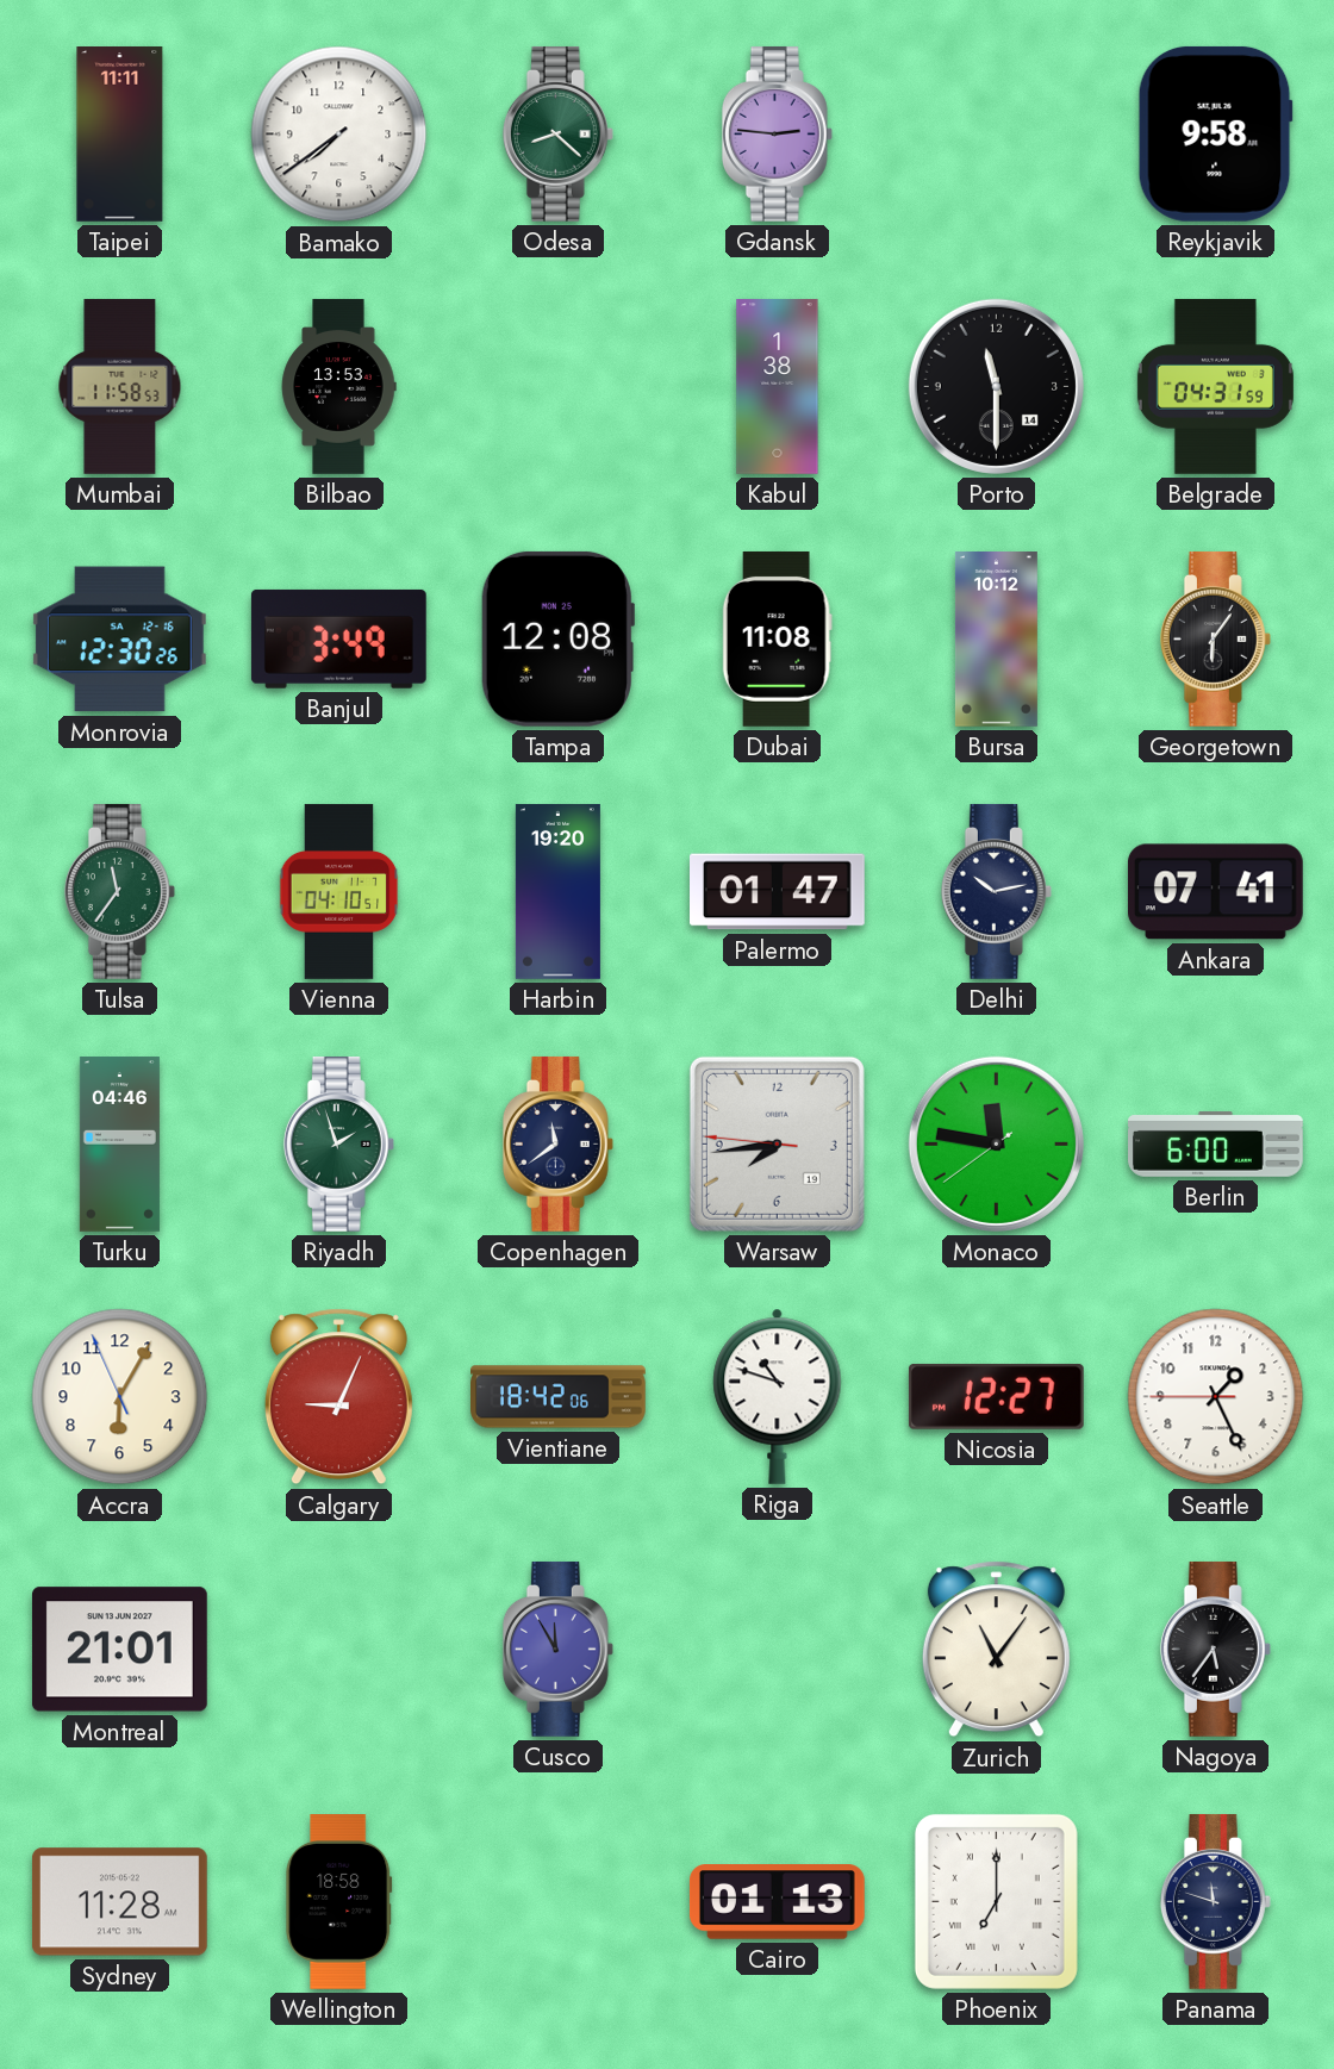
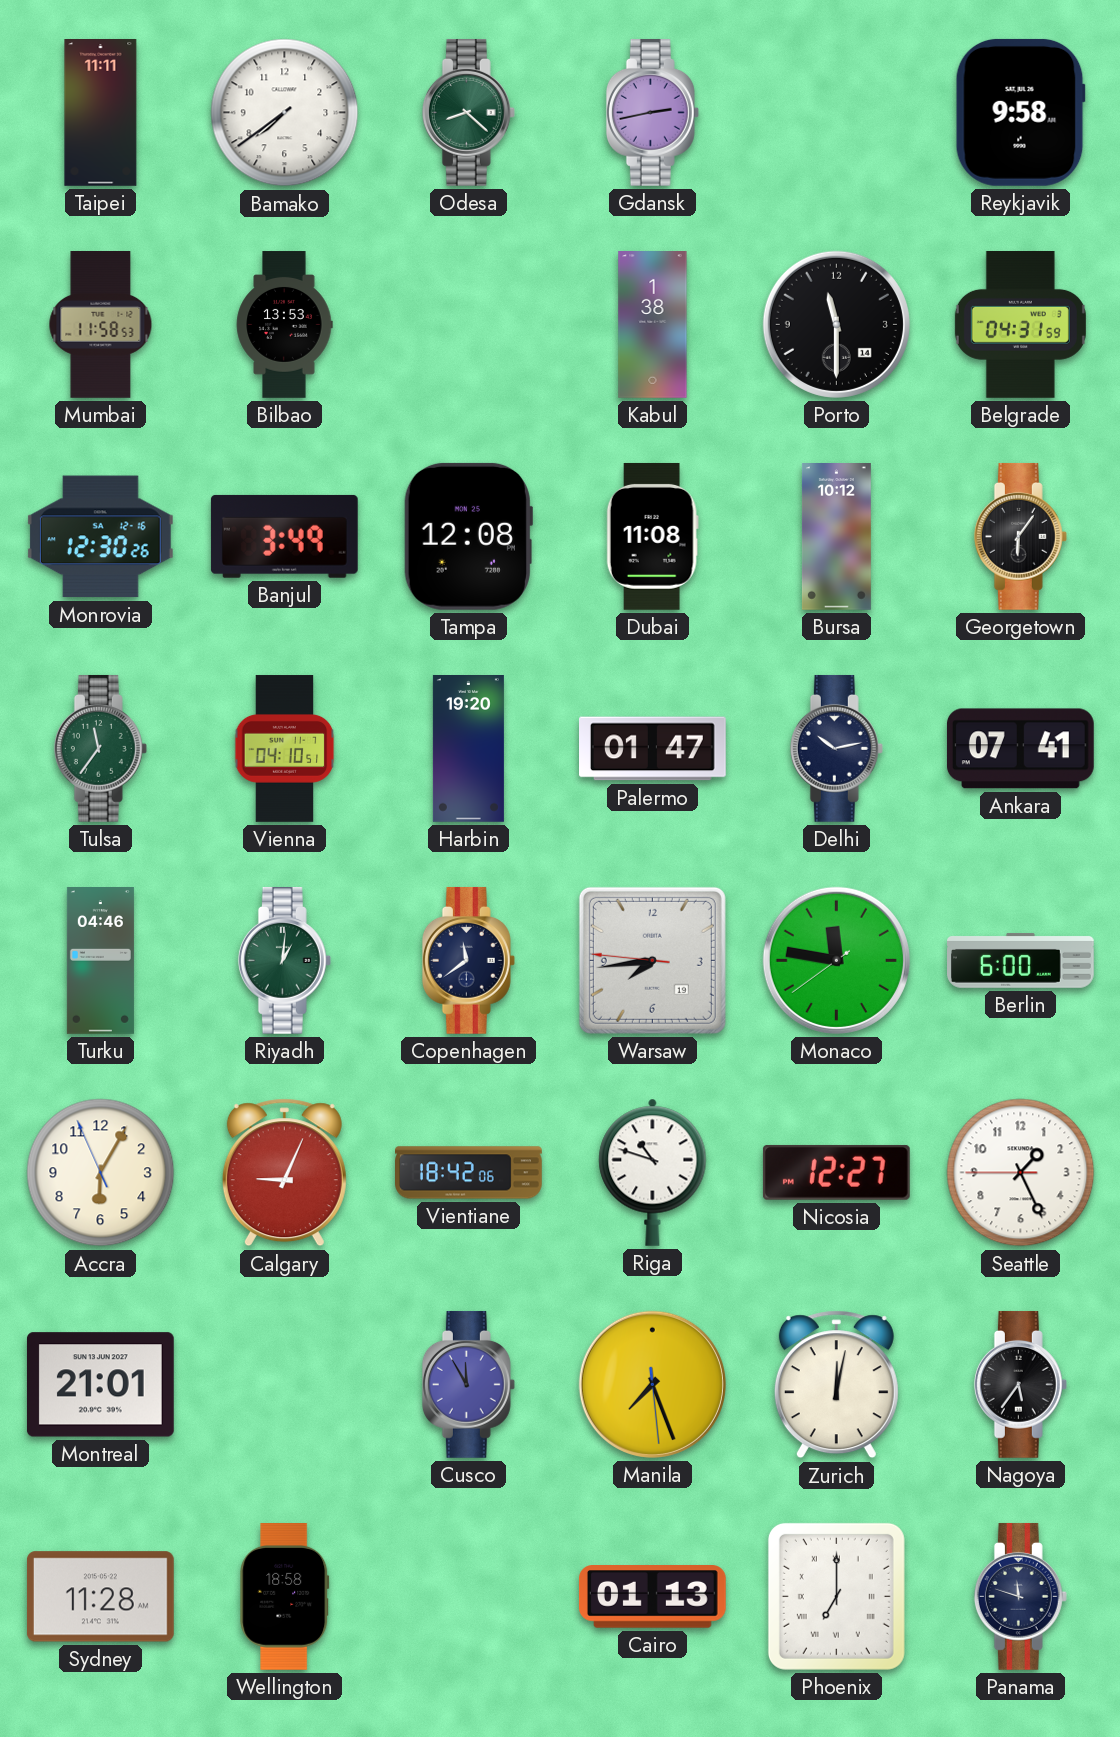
Gdansk: 2:46 -> 2:43
Riyadh: 1:57 -> 1:01
Manila: none -> 7:26
Zurich: 11:06 -> 12:02
